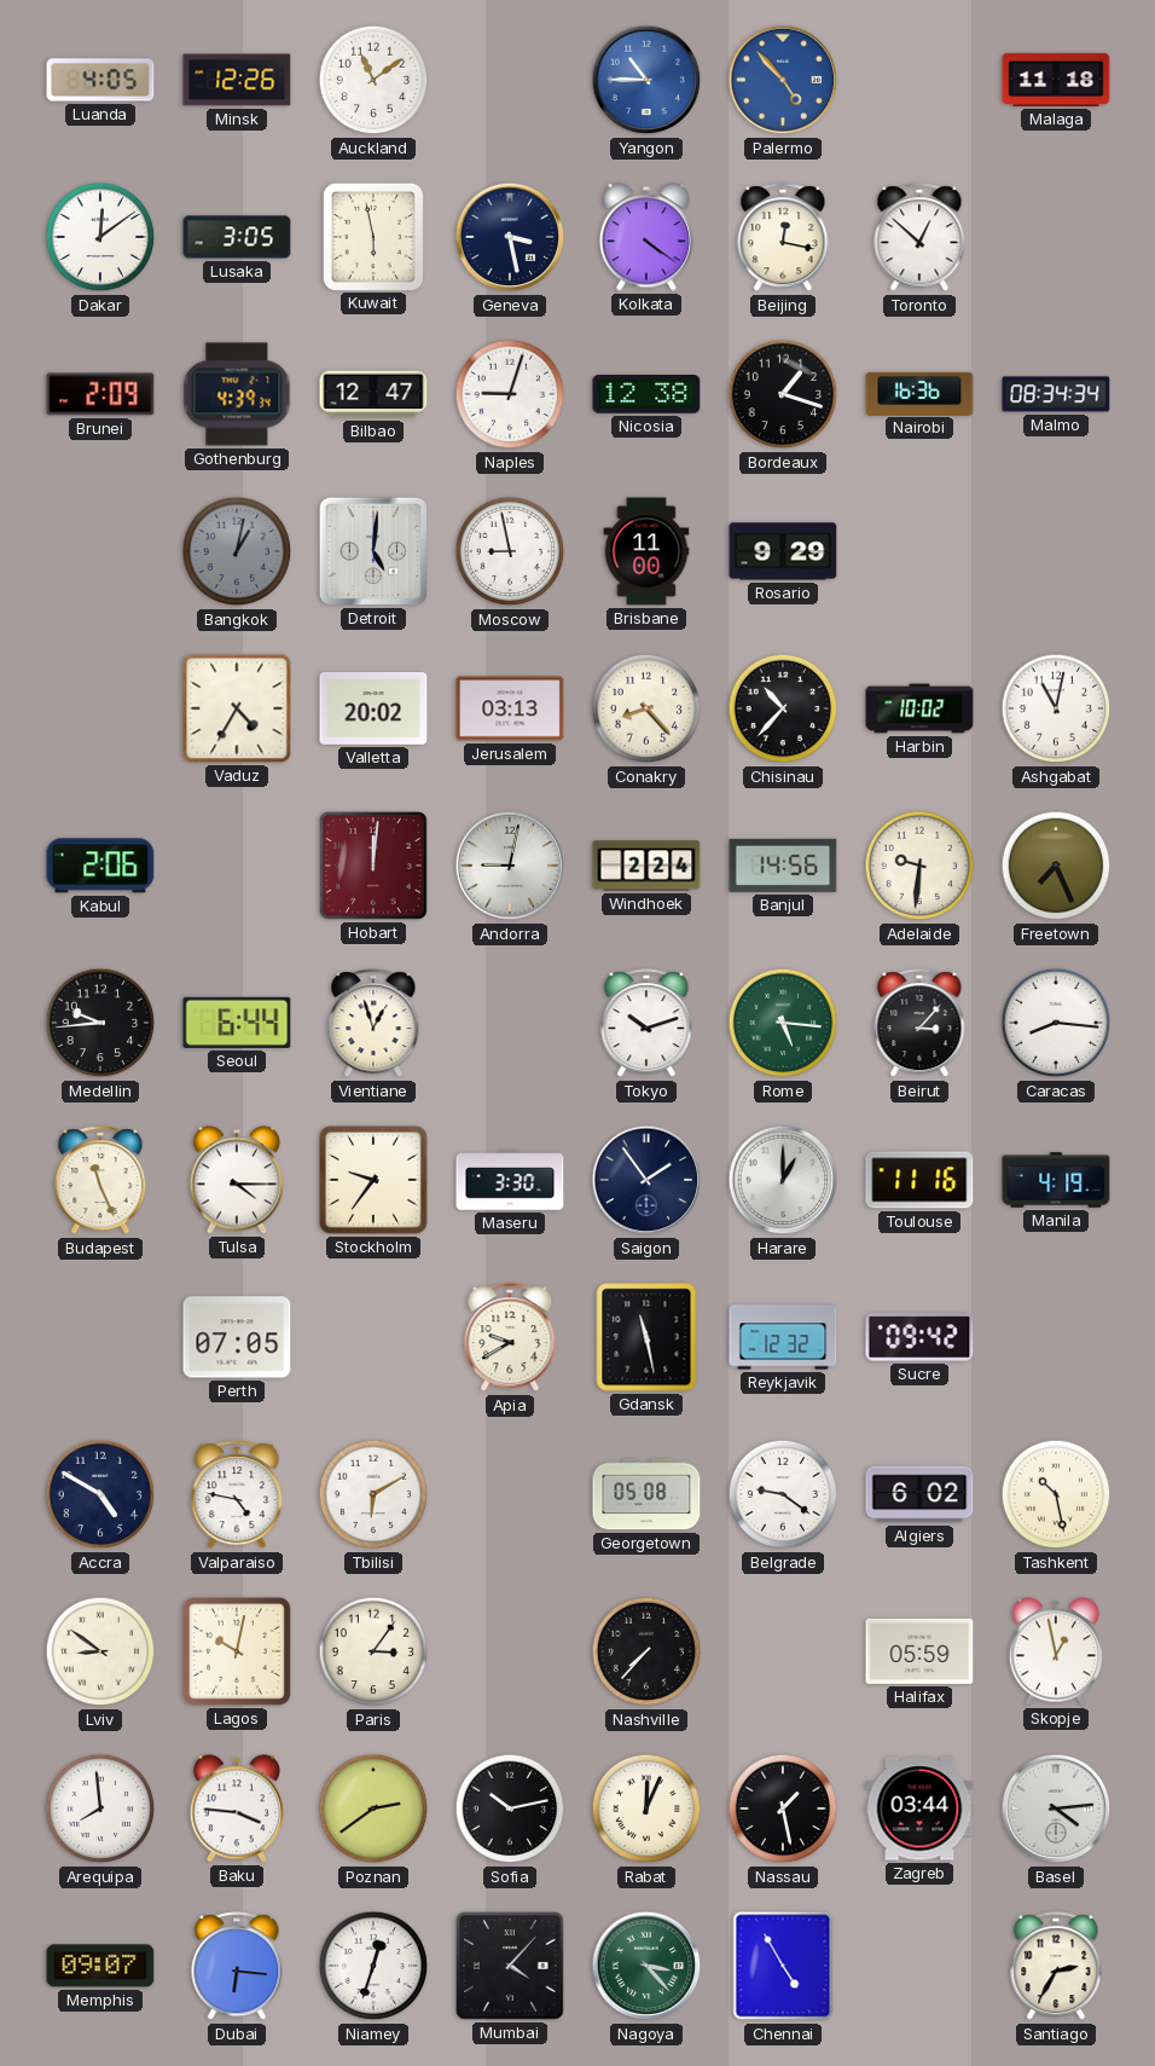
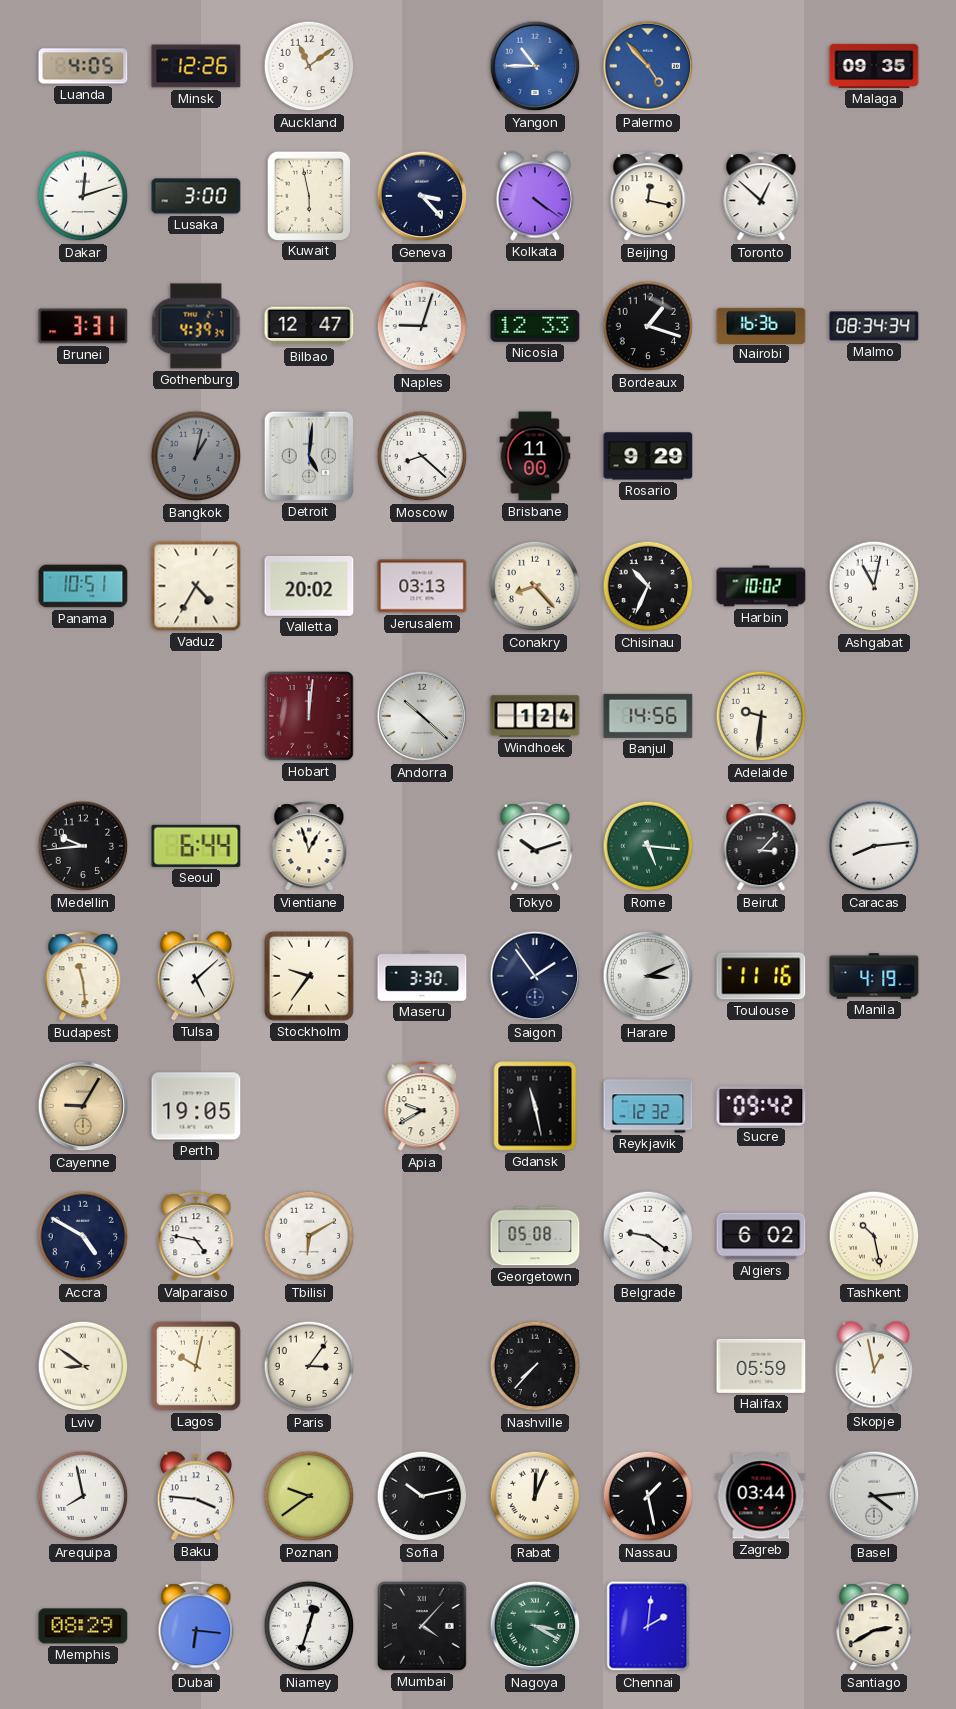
Malaga: 11:18 -> 09:35
Dakar: 12:09 -> 12:12
Lusaka: 3:05 -> 3:00
Geneva: 3:28 -> 3:23
Brunei: 2:09 -> 3:31
Nicosia: 12:38 -> 12:33
Moscow: 8:58 -> 8:22
Panama: none -> 10:51
Chisinau: 10:37 -> 10:34
Kabul: 2:06 -> none
Andorra: 9:02 -> 10:22
Windhoek: 2:24 -> 1:24
Freetown: 7:26 -> none
Caracas: 8:16 -> 8:14
Budapest: 11:26 -> 11:29
Tulsa: 4:15 -> 5:08
Harare: 1:00 -> 3:11
Cayenne: none -> 9:05
Perth: 07:05 -> 19:05
Arequipa: 7:59 -> 7:58
Poznan: 2:39 -> 9:39
Memphis: 09:07 -> 08:29
Nagoya: 3:23 -> 3:20
Chennai: 4:55 -> 2:01
Santiago: 2:35 -> 2:40
